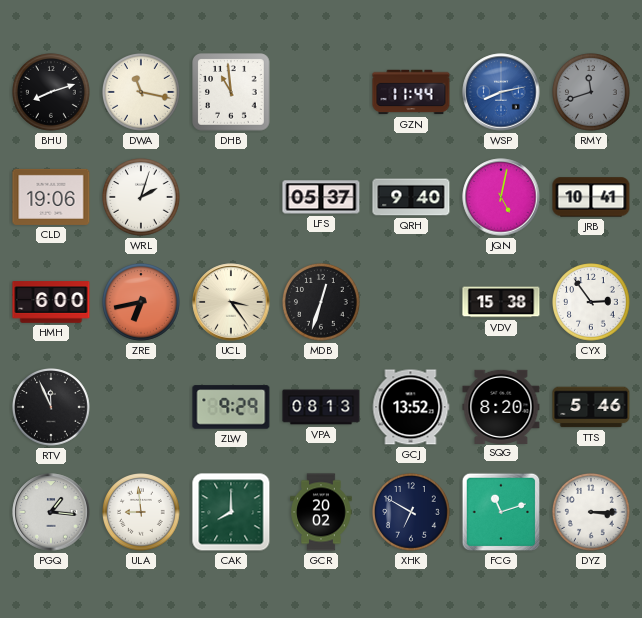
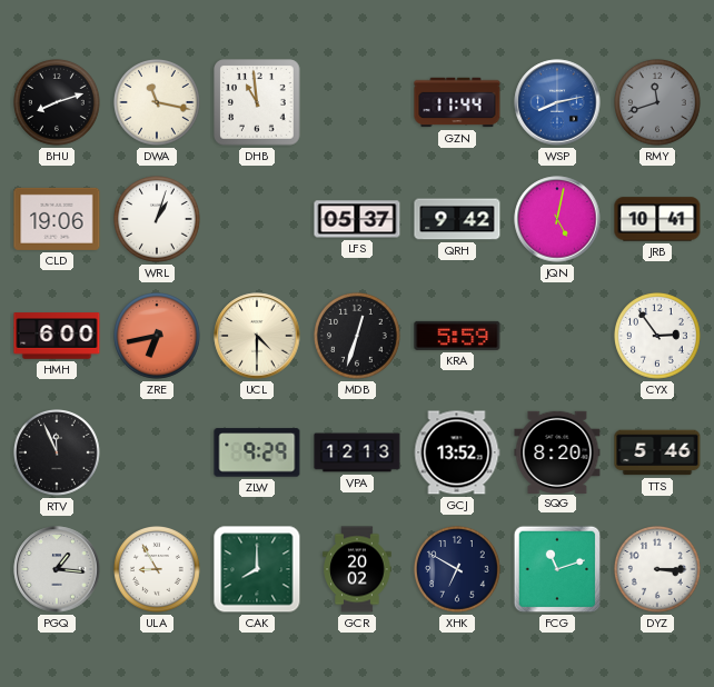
WRL: 2:03 -> 1:03
QRH: 9:40 -> 9:42
UCL: 3:24 -> 4:30
KRA: none -> 5:59
VDV: 15:38 -> none
VPA: 08:13 -> 12:13
ULA: 8:59 -> 8:55
